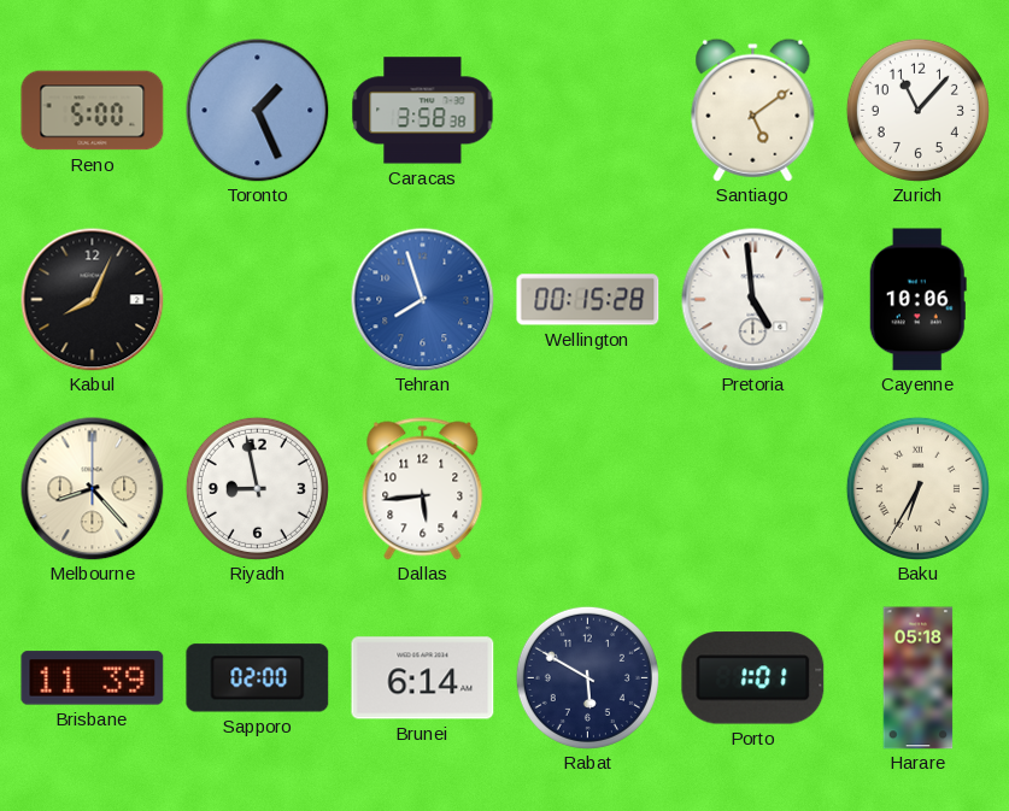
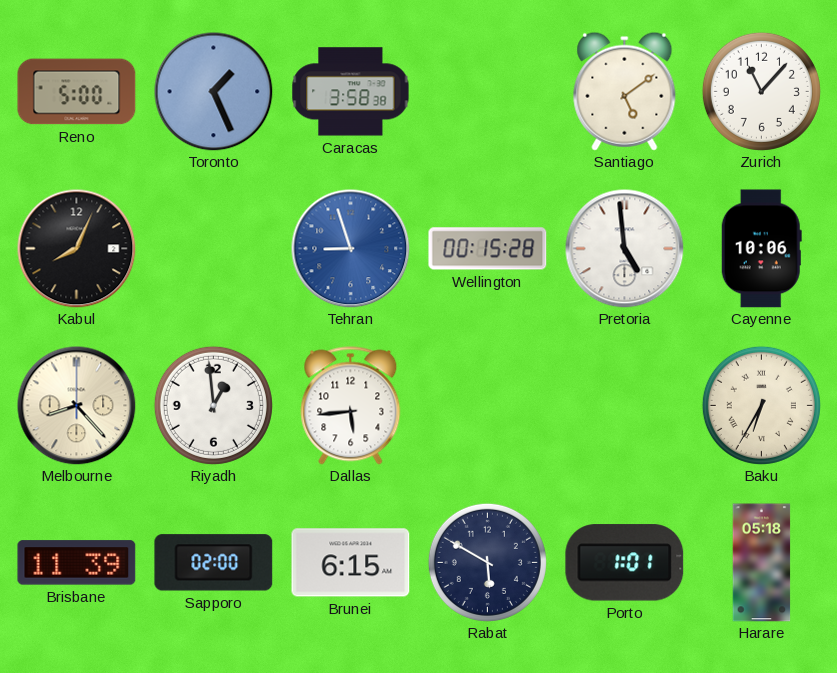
Tehran: 7:57 -> 8:57
Riyadh: 8:58 -> 12:59
Brunei: 6:14 -> 6:15
